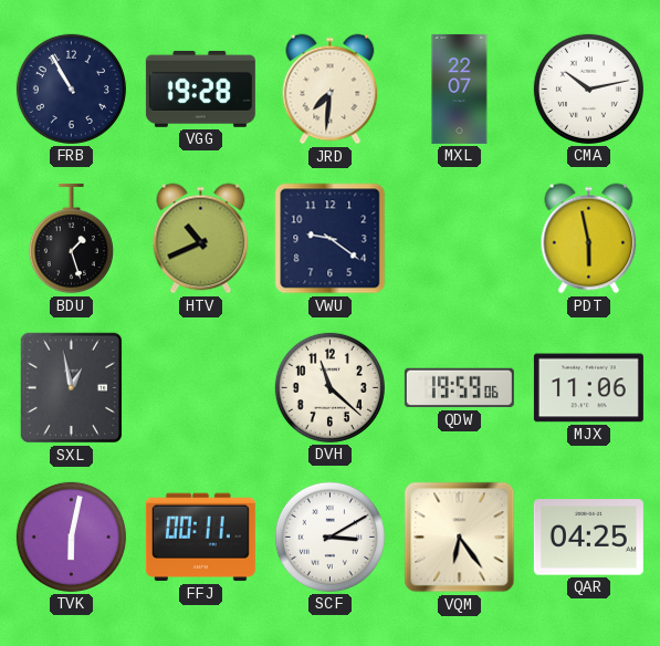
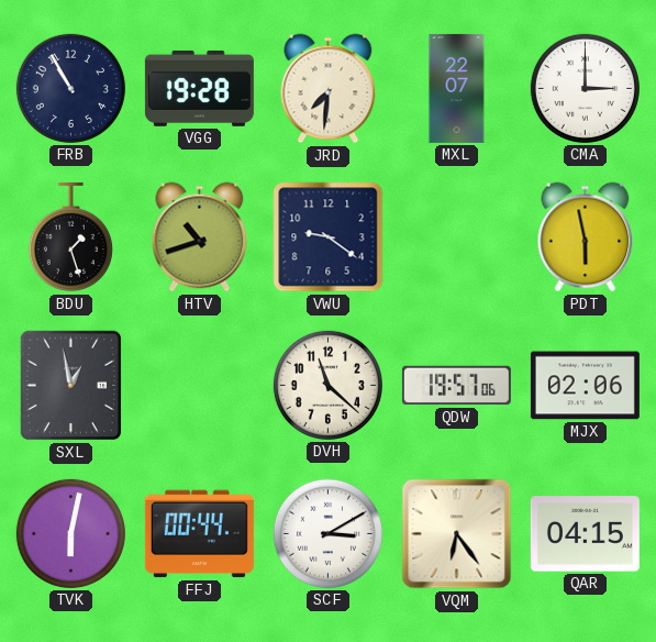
CMA: 10:13 -> 3:00
HTV: 10:41 -> 10:42
QDW: 19:59 -> 19:57
MJX: 11:06 -> 02:06
FFJ: 00:11 -> 00:44
QAR: 04:25 -> 04:15
